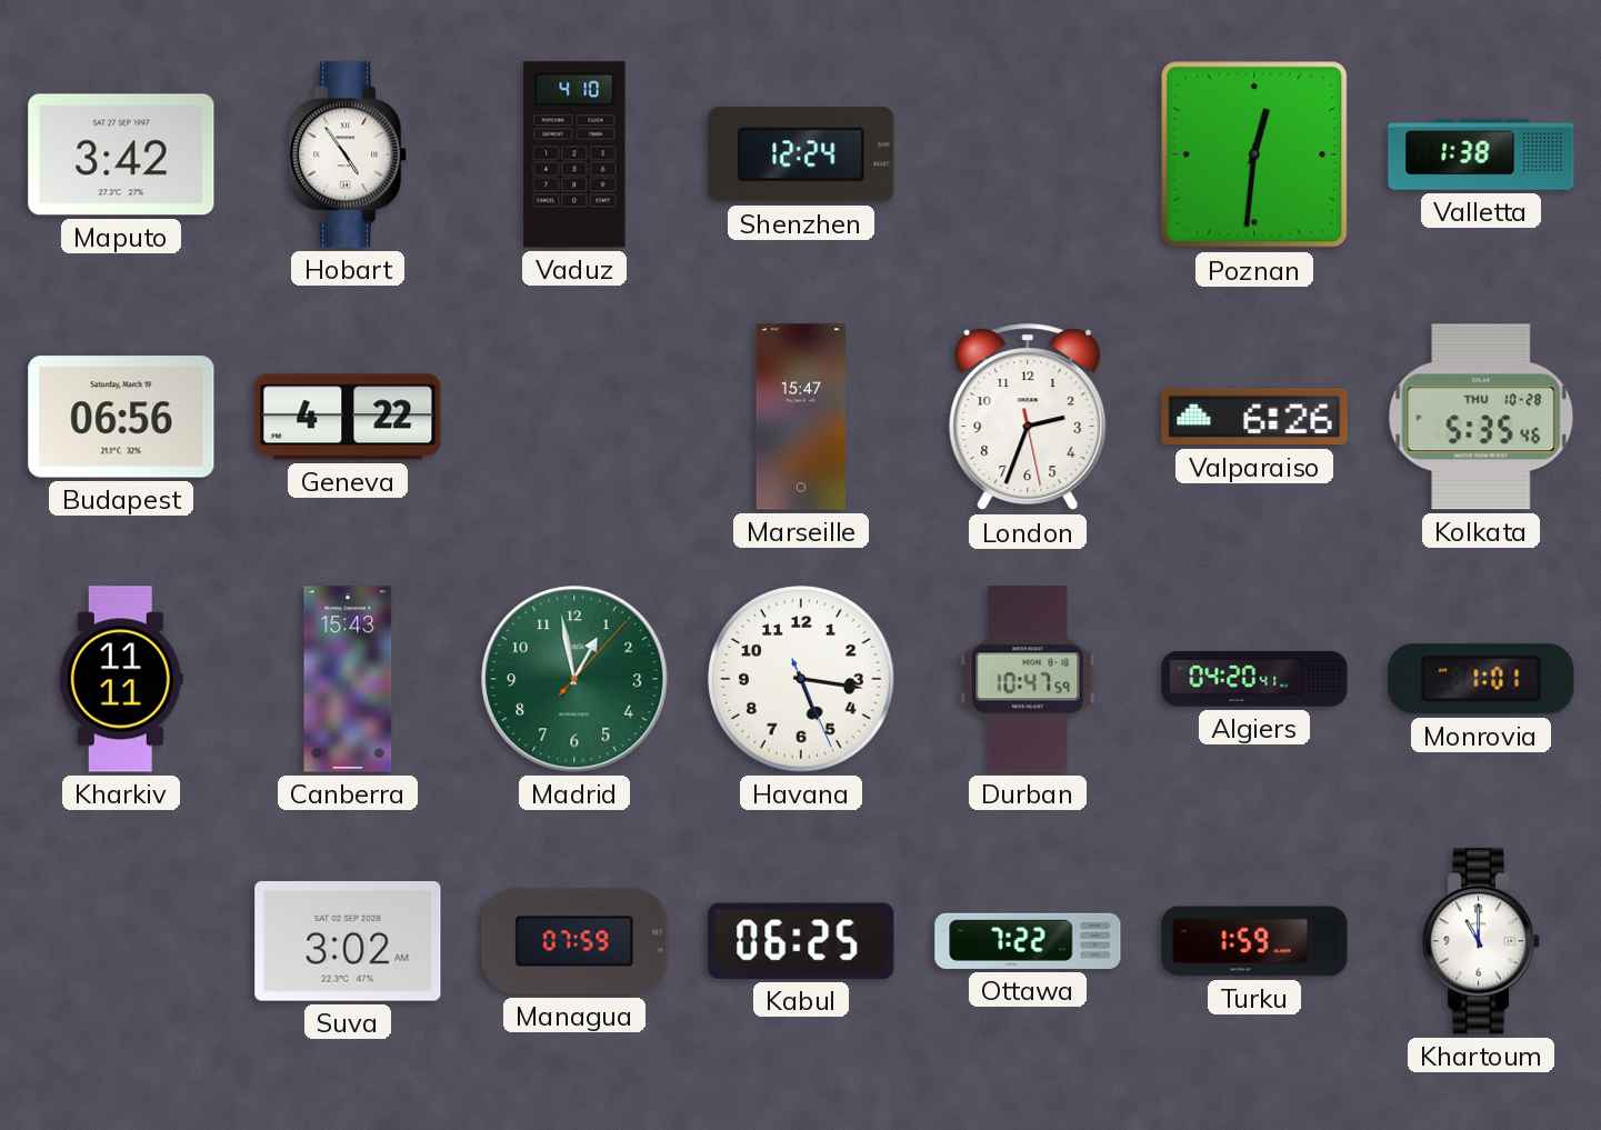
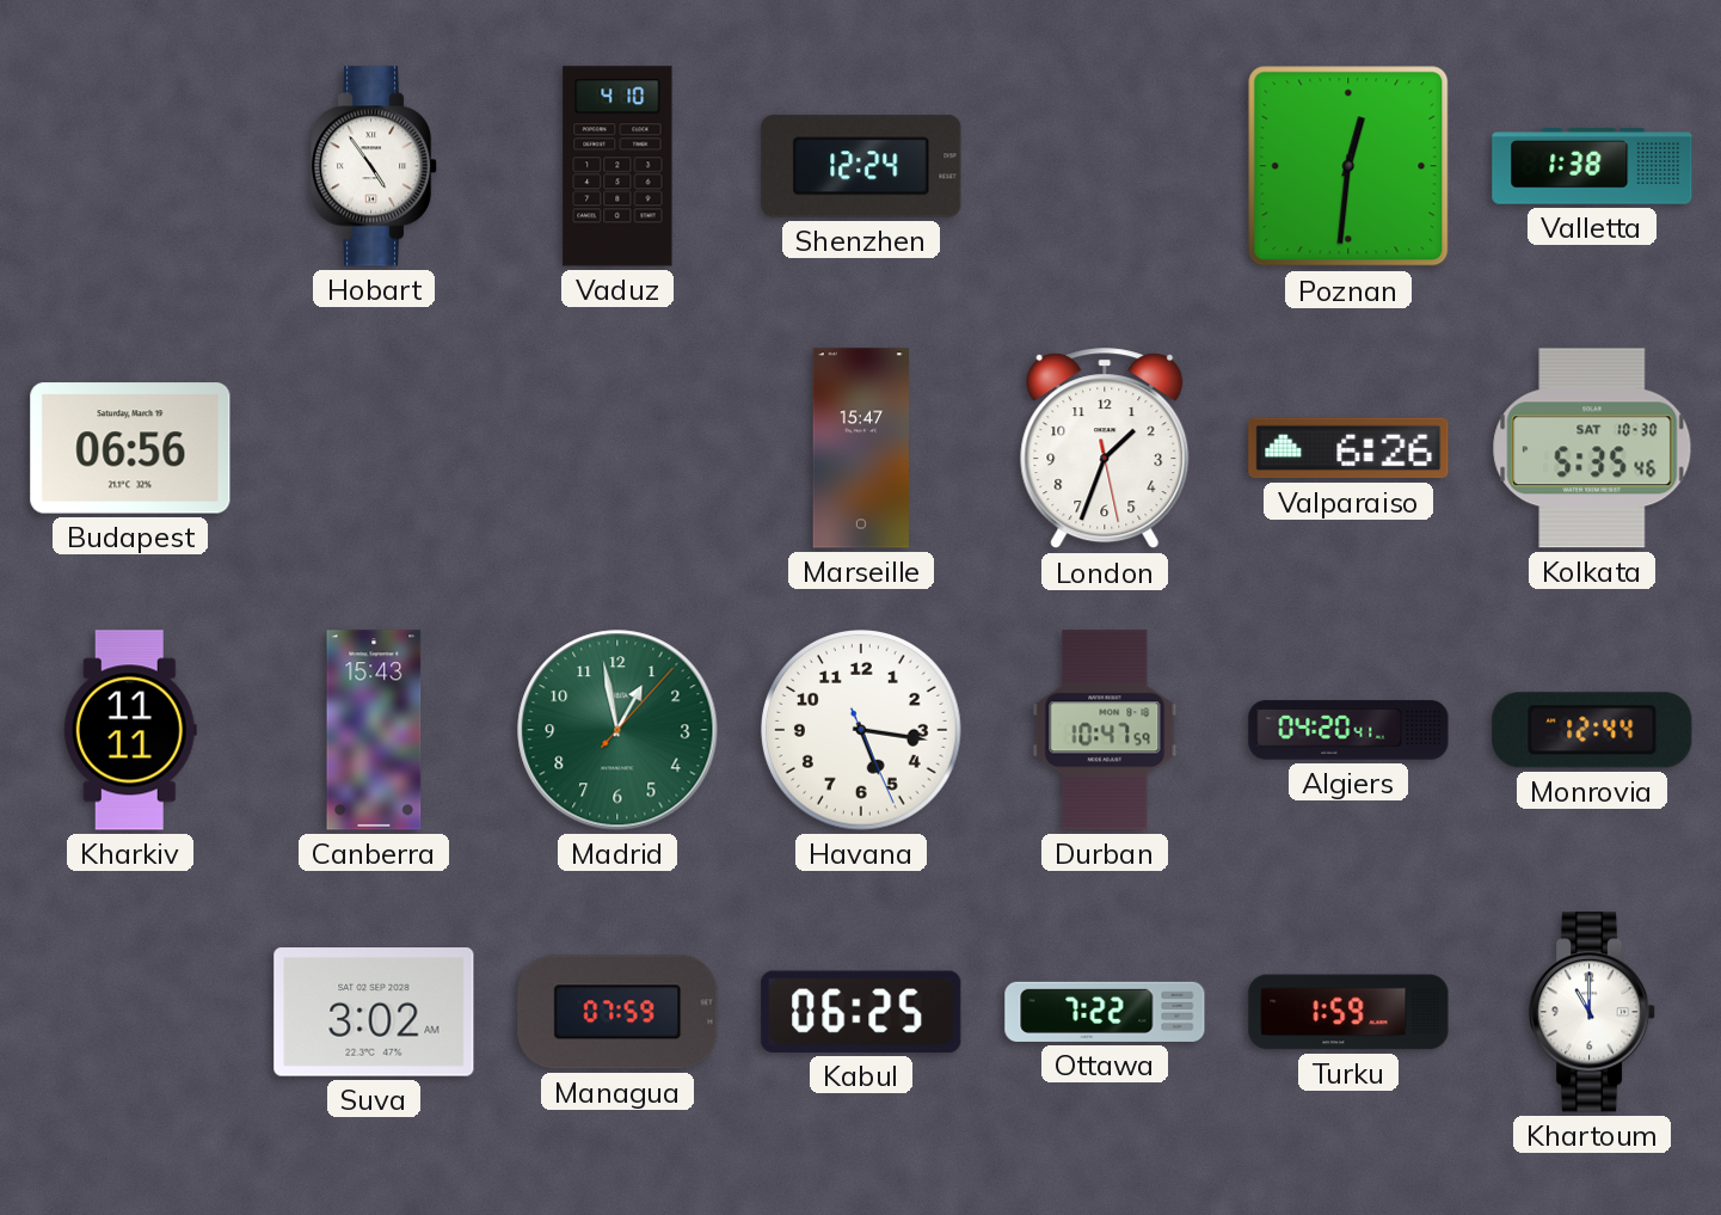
Maputo: 3:42 -> none
Geneva: 4:22 -> none
London: 2:33 -> 1:33
Kolkata date: THU 10-28 -> SAT 10-30
Monrovia: 1:01 -> 12:44
